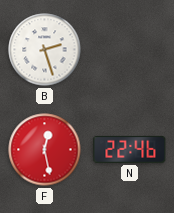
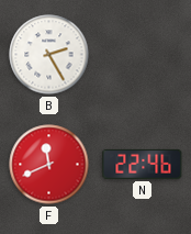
B: 2:27 -> 2:25
F: 12:28 -> 11:41
